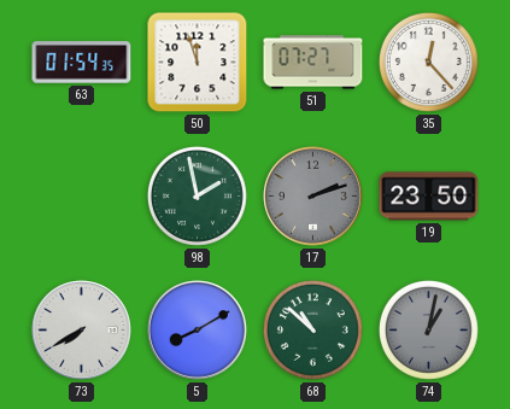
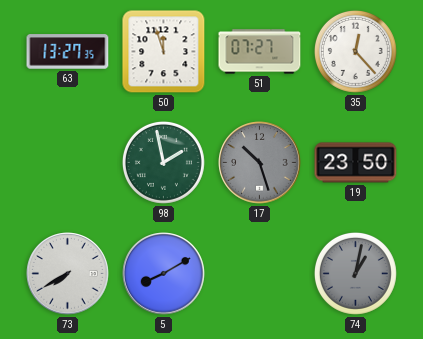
63: 01:54 -> 13:27
17: 2:12 -> 10:27
68: 10:52 -> none
